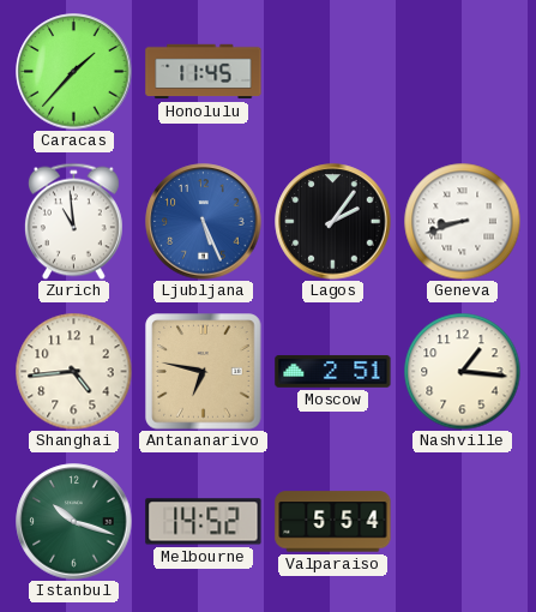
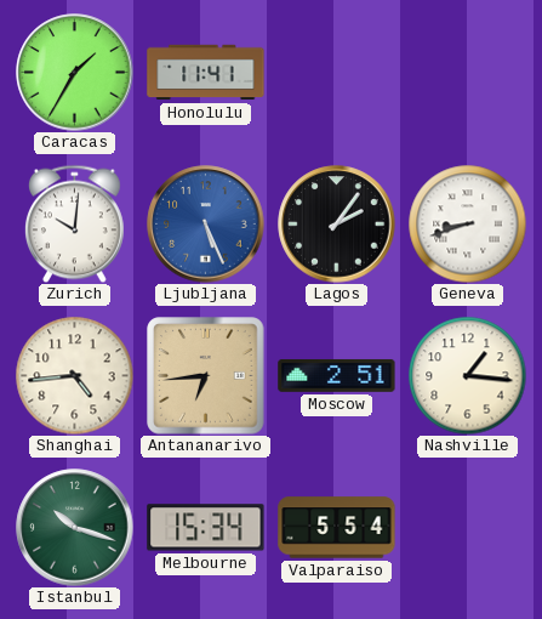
Caracas: 1:37 -> 1:35
Honolulu: 11:45 -> 11:41
Zurich: 10:59 -> 10:01
Antananarivo: 6:47 -> 6:44
Melbourne: 14:52 -> 15:34
